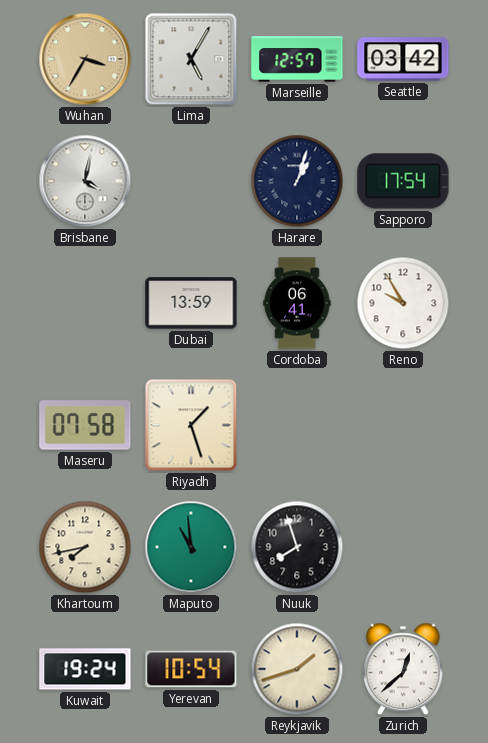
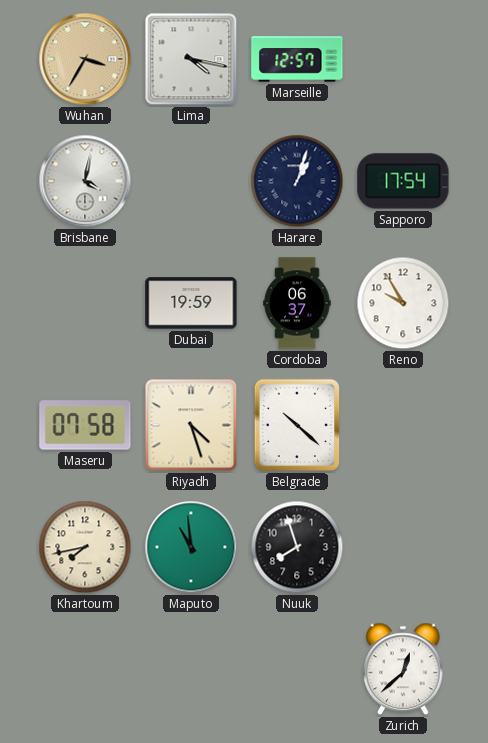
Lima: 5:05 -> 4:17
Seattle: 03:42 -> none
Dubai: 13:59 -> 19:59
Cordoba: 06:41 -> 06:37
Riyadh: 1:27 -> 4:27
Belgrade: none -> 10:22
Kuwait: 19:24 -> none
Yerevan: 10:54 -> none
Reykjavik: 1:42 -> none
